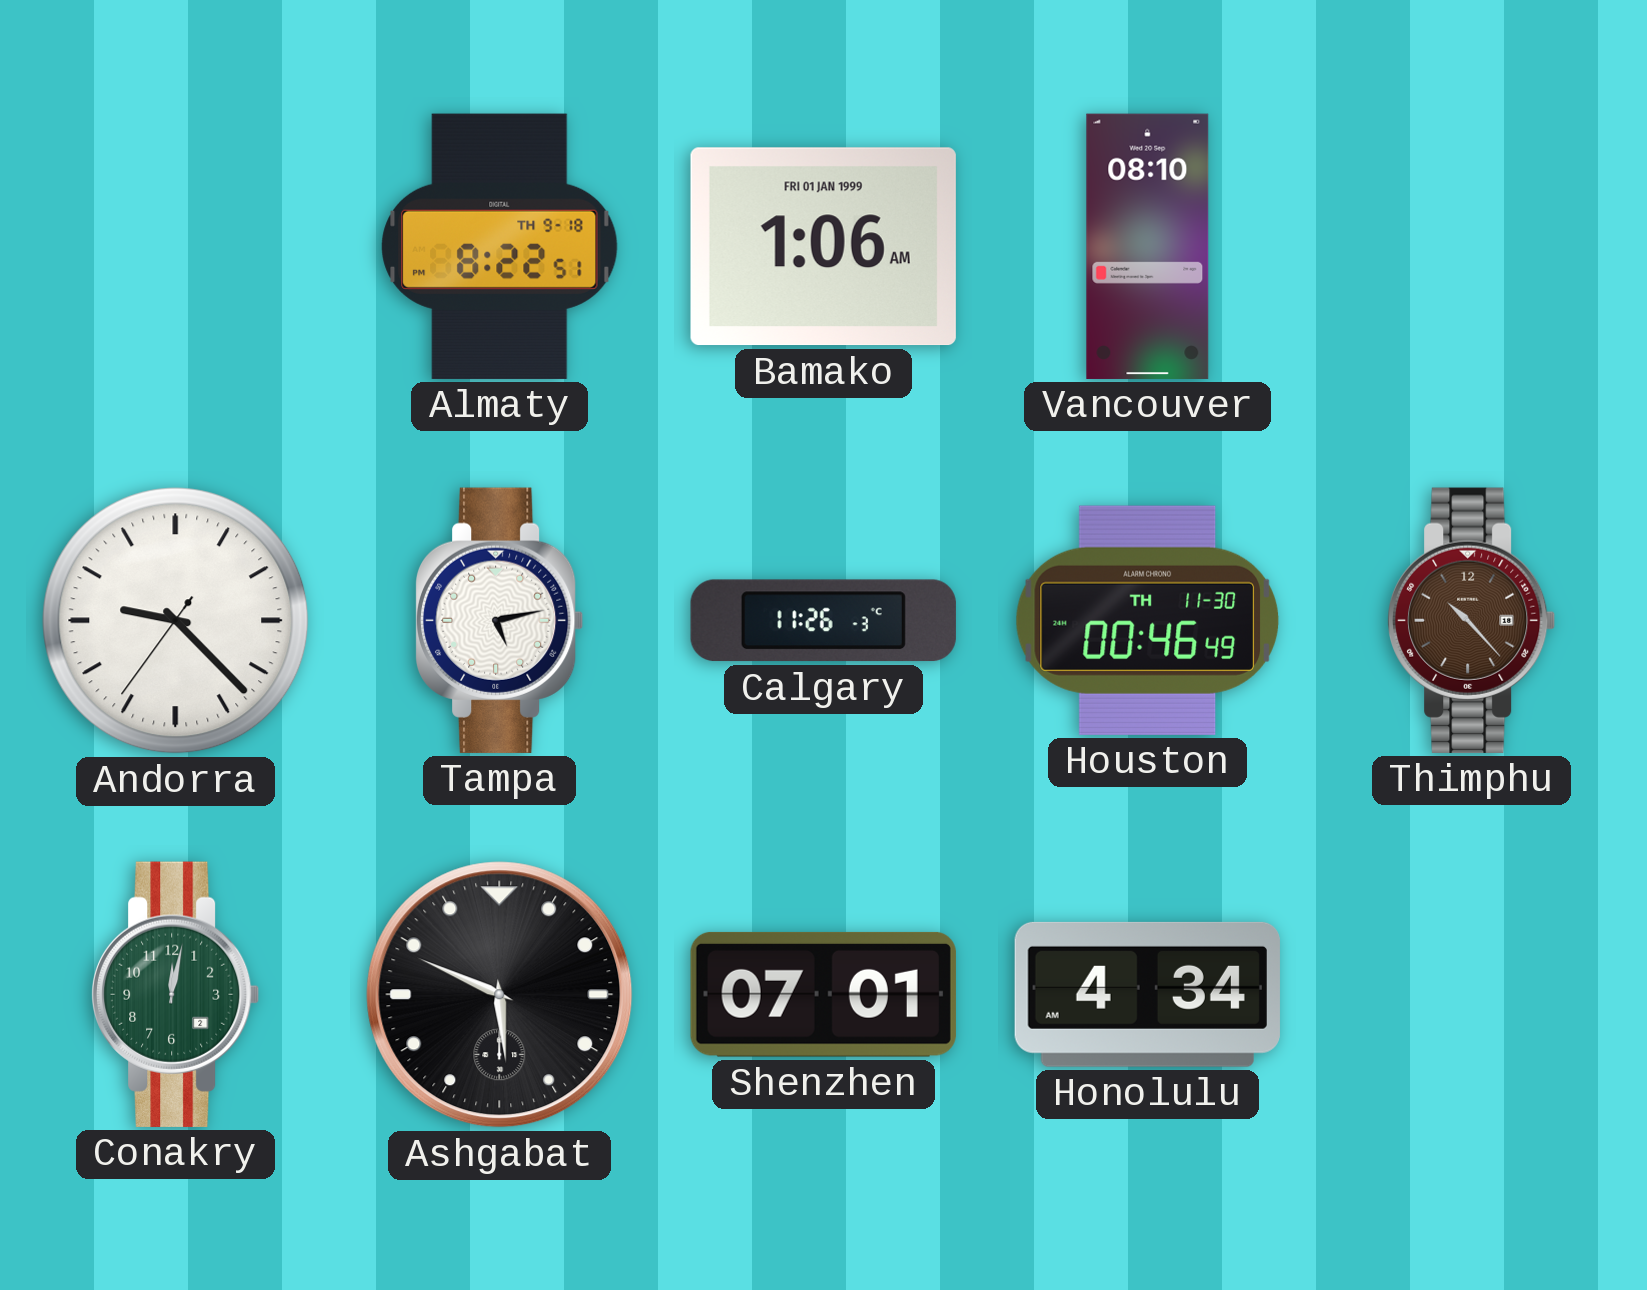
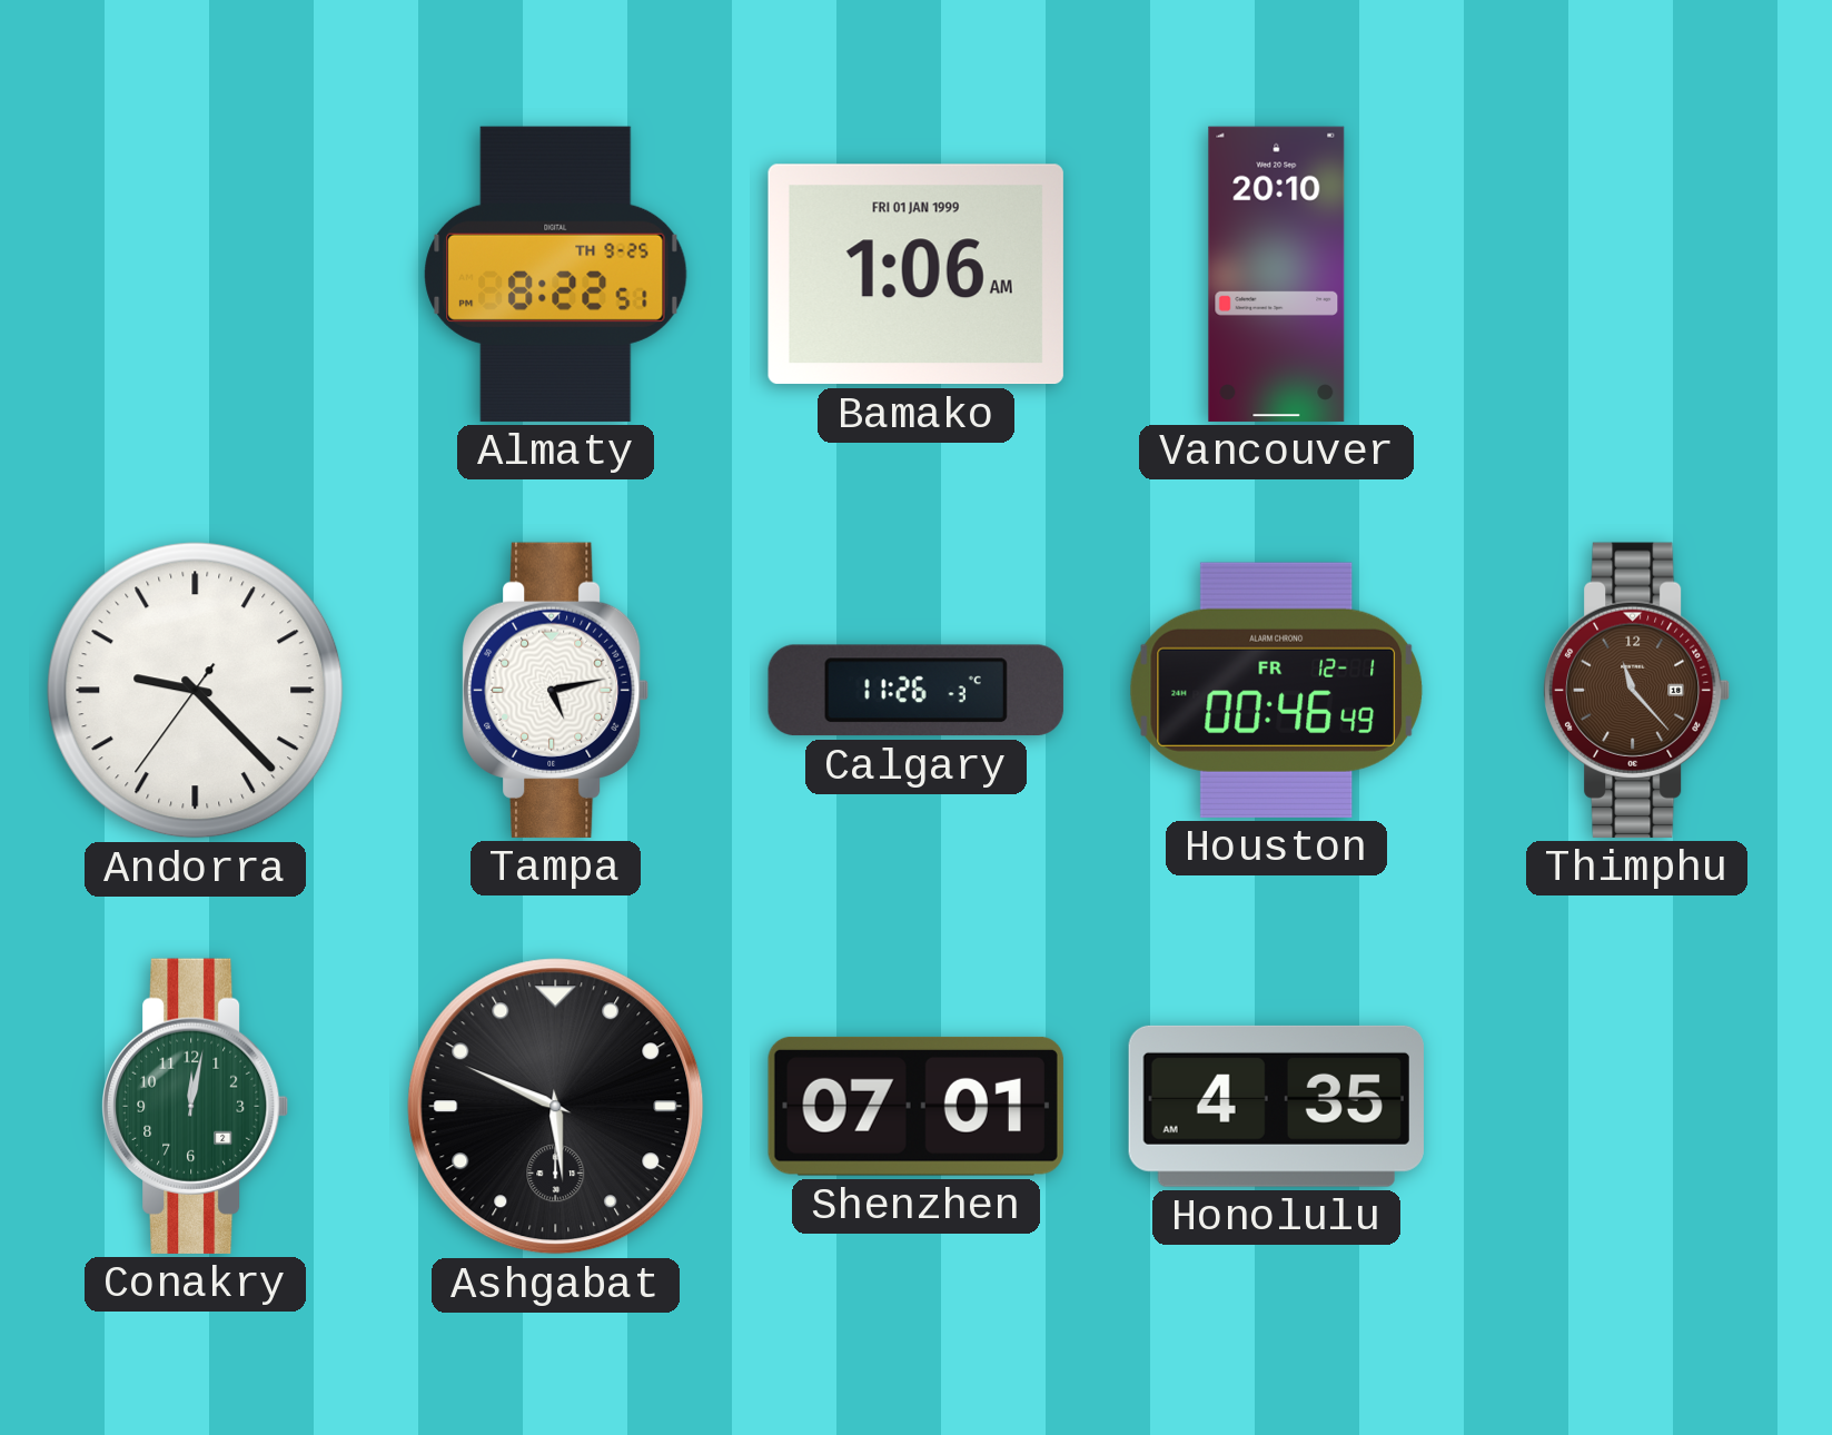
Almaty date: TH 9-18 -> TH 9-25
Vancouver: 08:10 -> 20:10
Houston date: TH 11-30 -> FR 12-1
Thimphu: 10:23 -> 11:23
Honolulu: 4:34 -> 4:35
